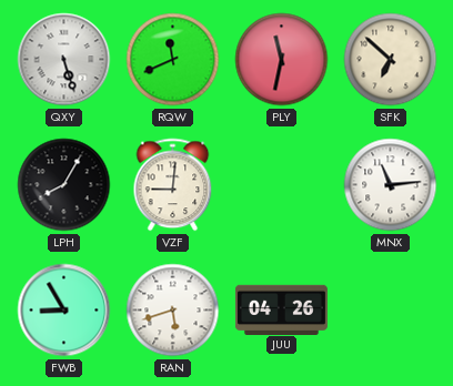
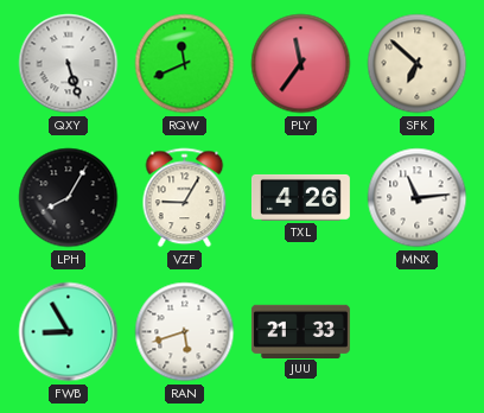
PLY: 11:32 -> 11:36
VZF: 9:01 -> 9:05
TXL: none -> 4:26
JUU: 04:26 -> 21:33
